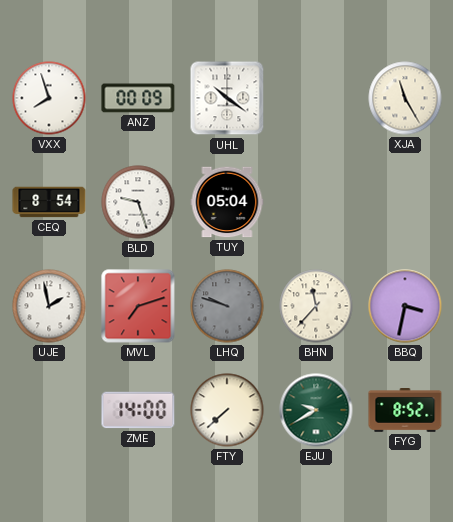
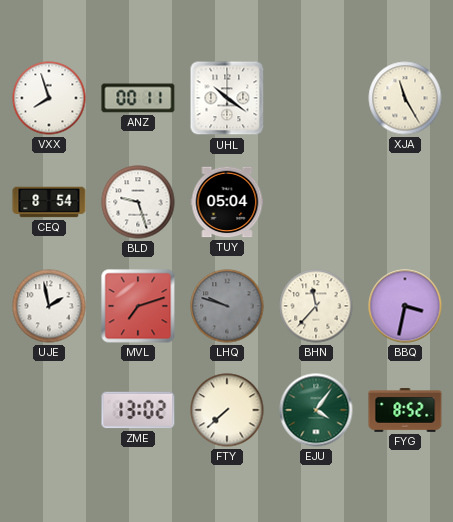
ANZ: 00:09 -> 00:11
ZME: 14:00 -> 13:02
EJU: 9:40 -> 4:06
